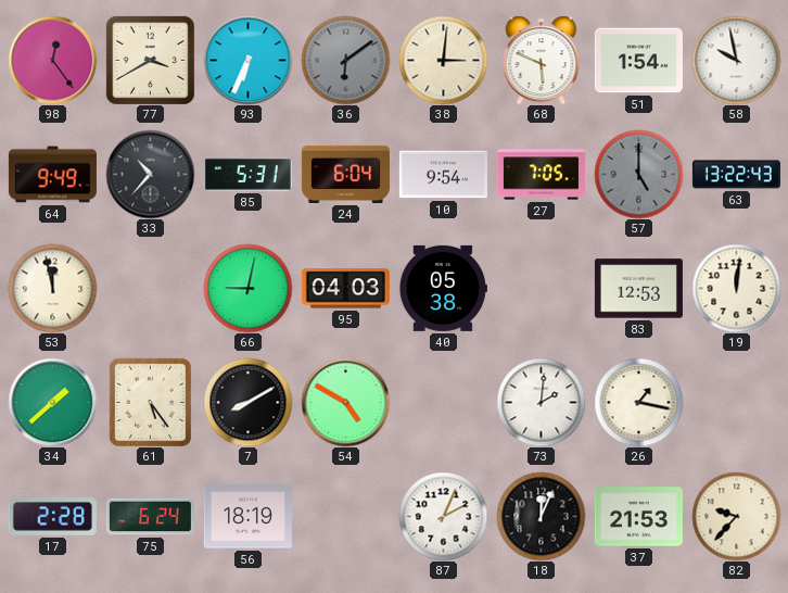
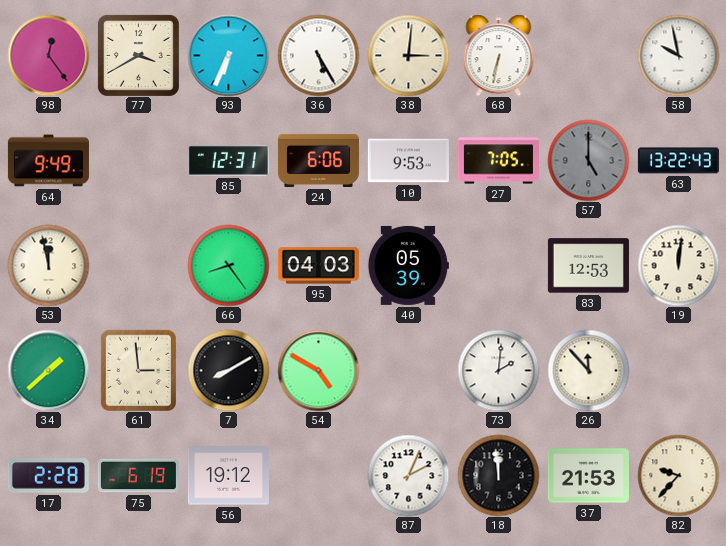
36: 6:09 -> 5:25
36 dial: grey -> white
68: 5:49 -> 6:32
51: 1:54 -> none
33: 10:37 -> none
85: 5:31 -> 12:31
24: 6:04 -> 6:06
10: 9:54 -> 9:53
66: 9:02 -> 8:24
40: 05:38 -> 05:39
61: 5:24 -> 2:59
26: 1:17 -> 11:53
75: 6:24 -> 6:19
56: 18:19 -> 19:12
18: 12:04 -> 11:59
